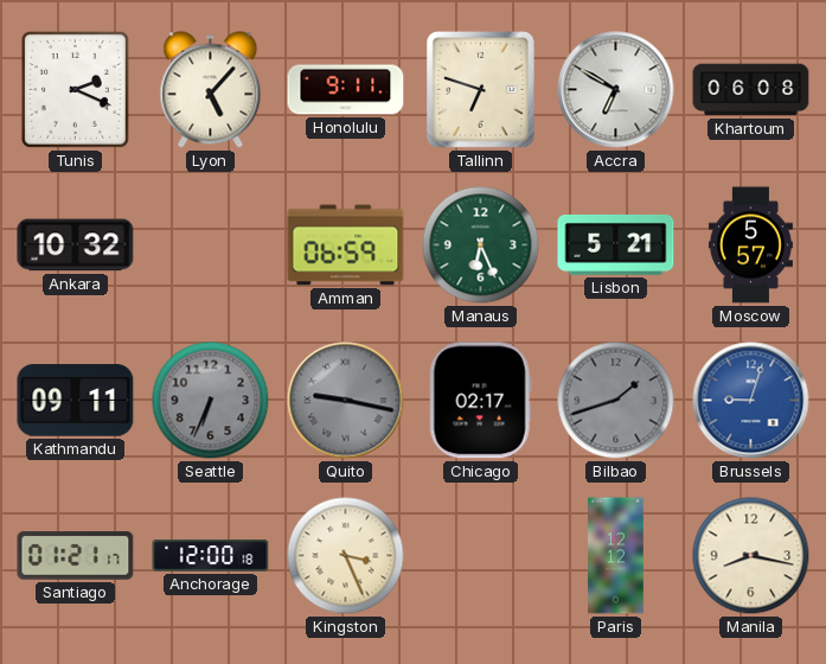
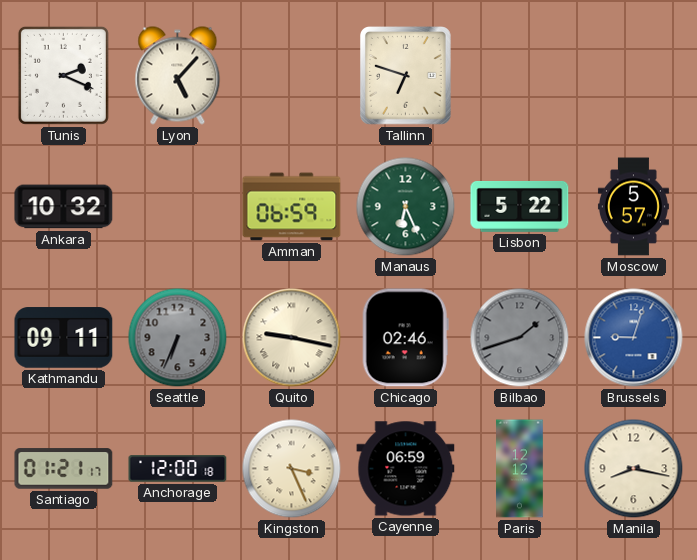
Honolulu: 9:11 -> none
Accra: 6:50 -> none
Khartoum: 06:08 -> none
Lisbon: 5:21 -> 5:22
Quito dial: grey -> cream
Chicago: 02:17 -> 02:46
Cayenne: none -> 06:59
